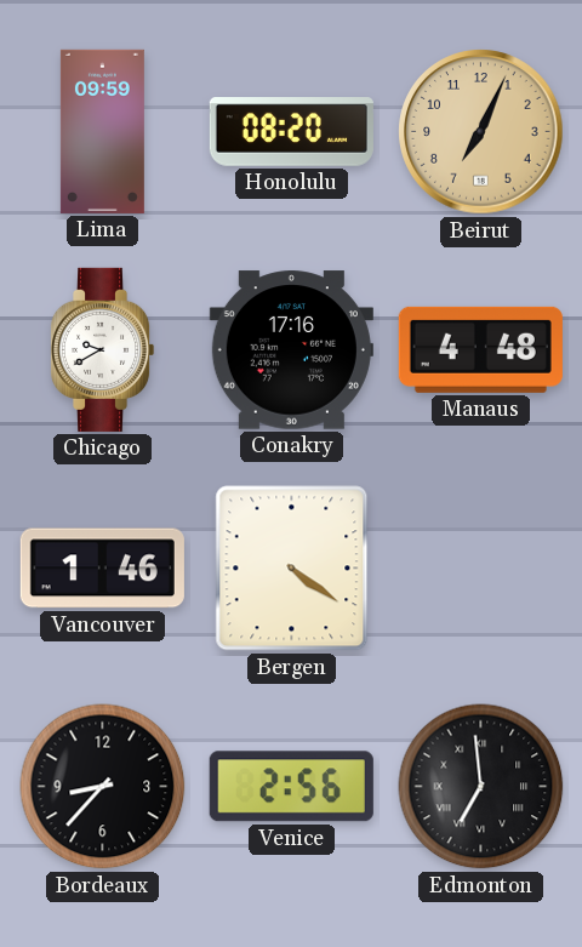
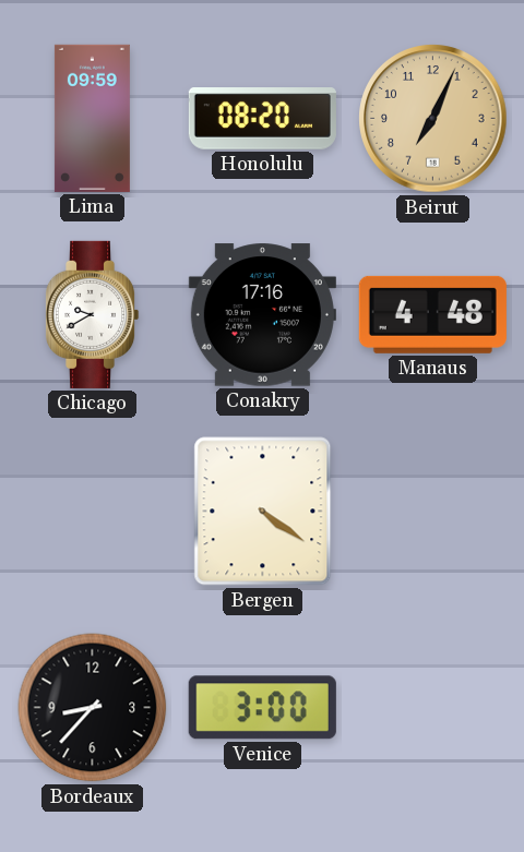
Vancouver: 1:46 -> none
Venice: 2:56 -> 3:00
Edmonton: 6:59 -> none
